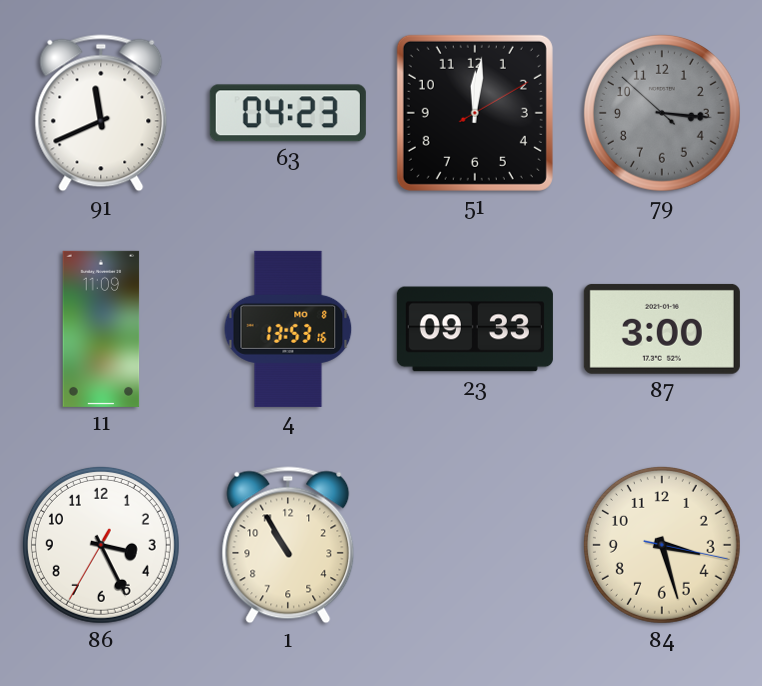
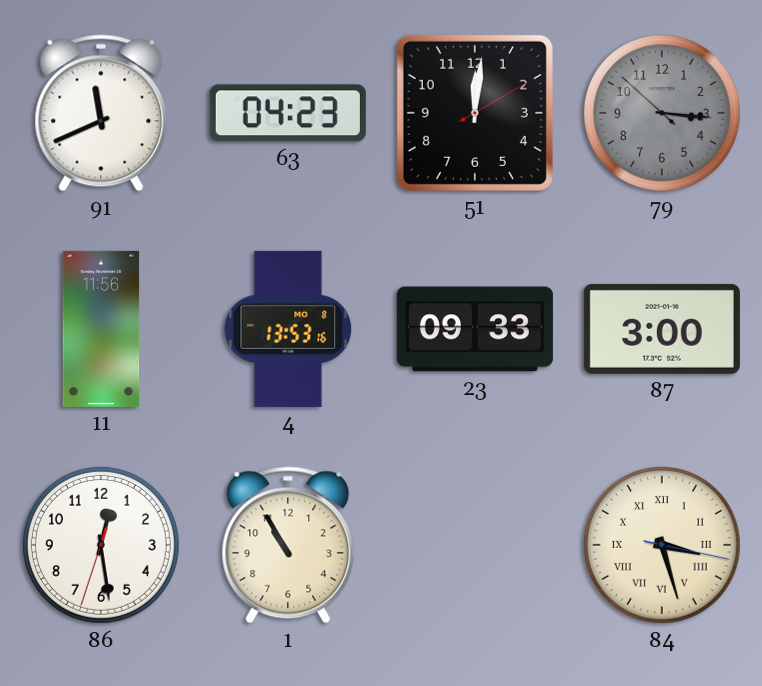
11: 11:09 -> 11:56
86: 3:25 -> 12:28
84 numerals: Arabic -> Roman
